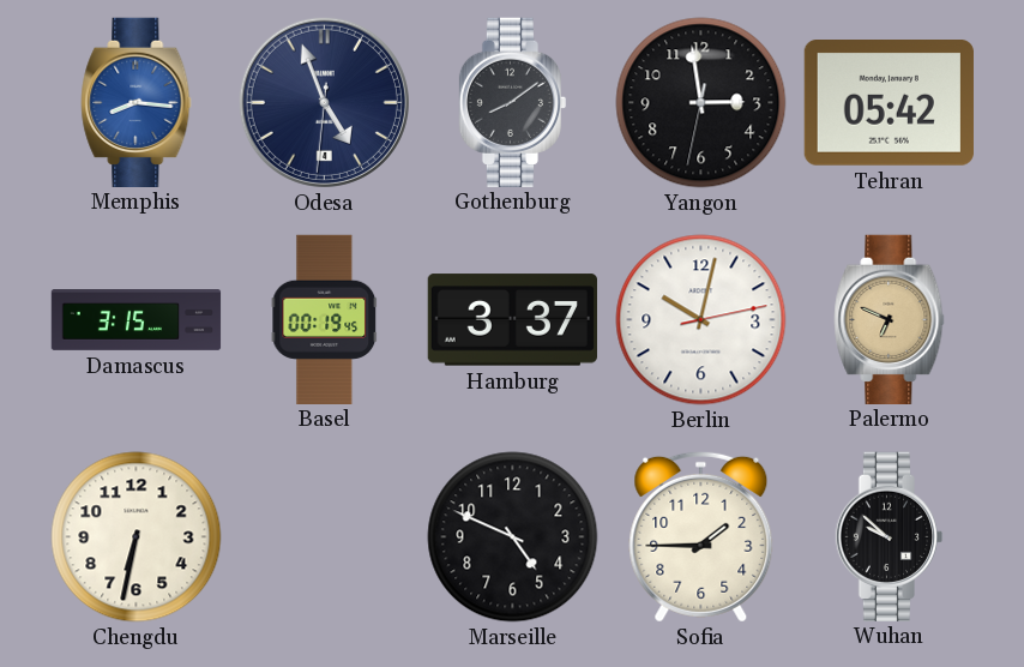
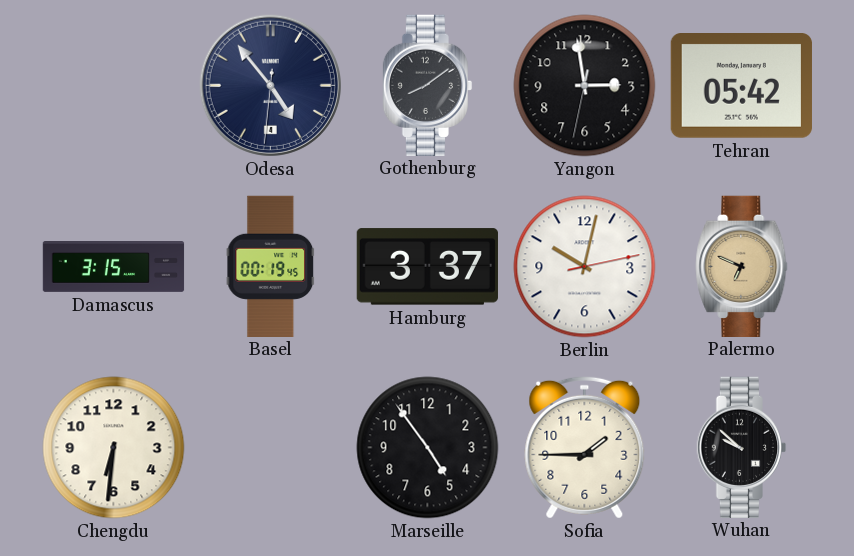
Memphis: 8:16 -> none
Odesa: 4:56 -> 4:53
Chengdu: 6:32 -> 6:31
Marseille: 4:49 -> 4:54
